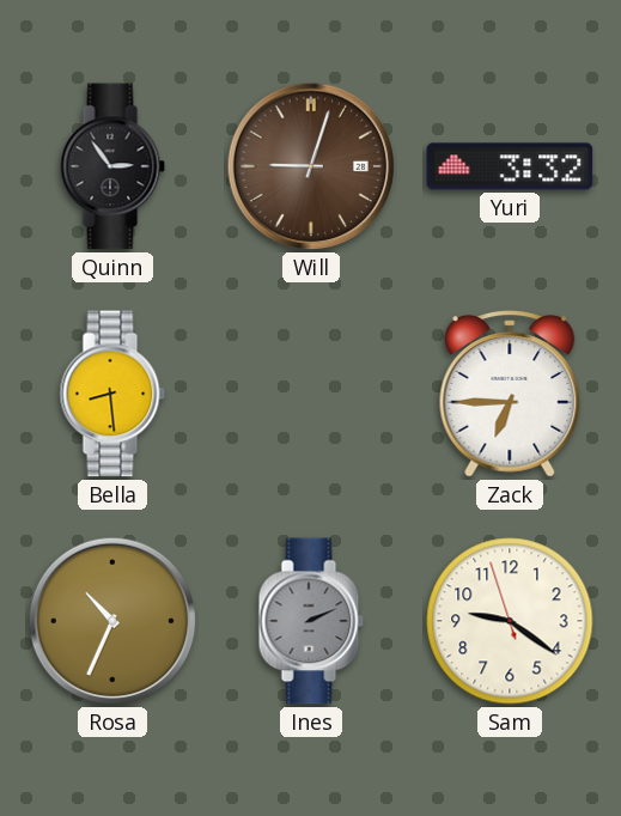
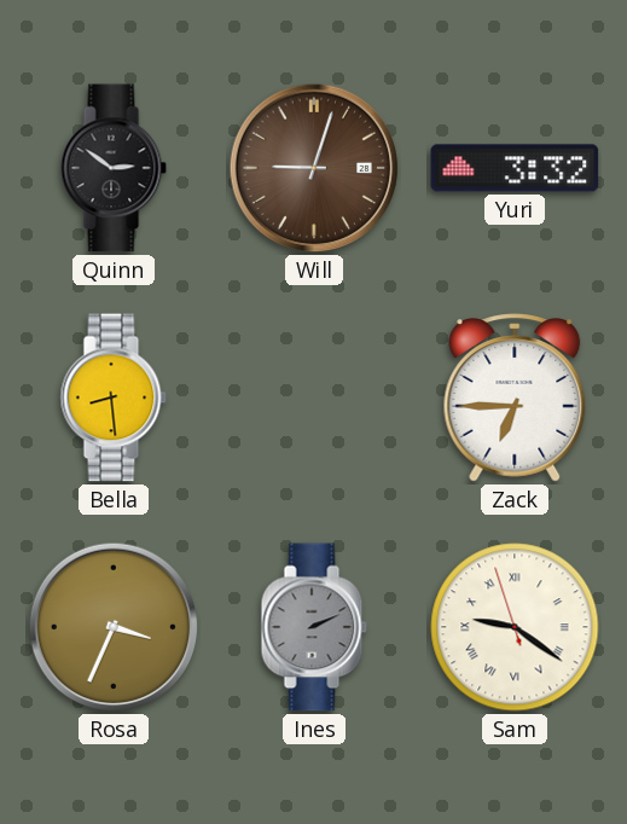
Quinn: 2:54 -> 2:51
Rosa: 10:34 -> 3:34
Sam numerals: Arabic -> Roman
